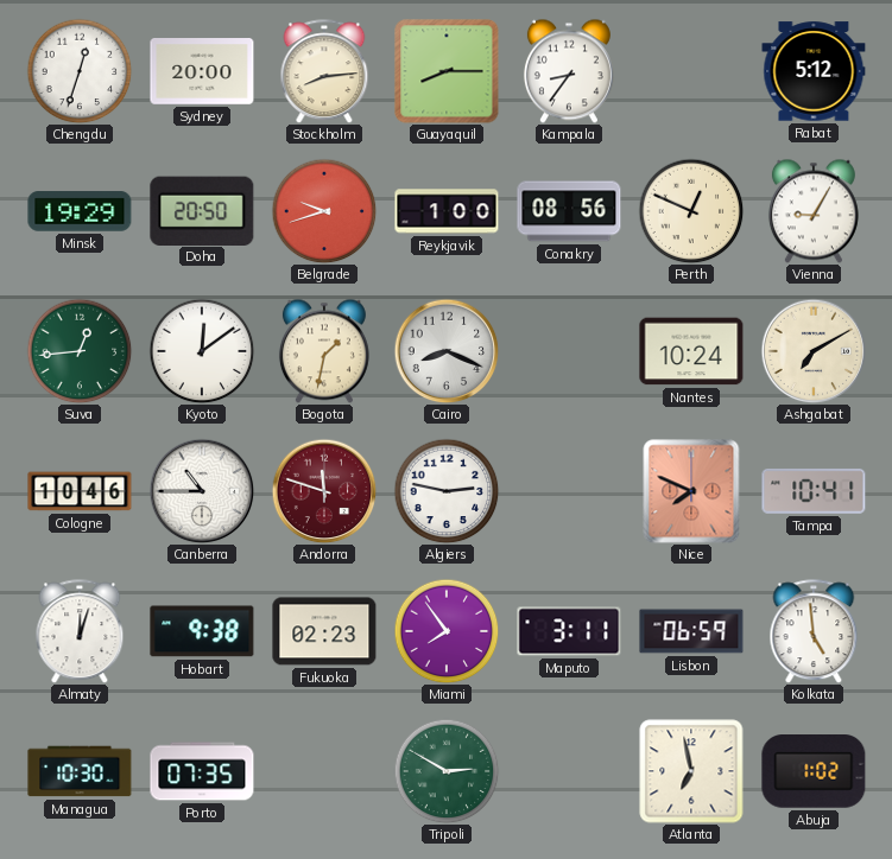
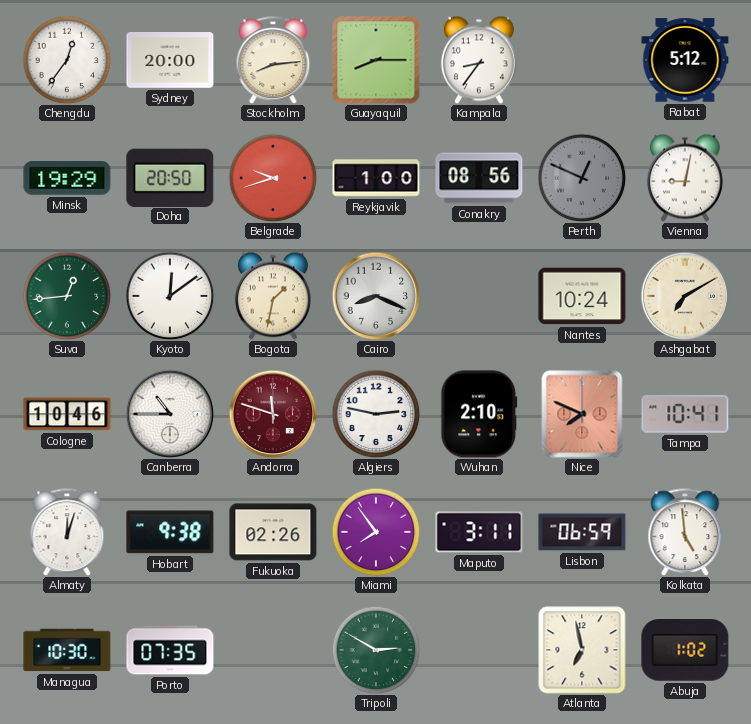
Chengdu: 12:33 -> 12:36
Perth dial: cream -> grey
Vienna: 9:05 -> 9:02
Wuhan: none -> 2:10
Fukuoka: 02:23 -> 02:26
